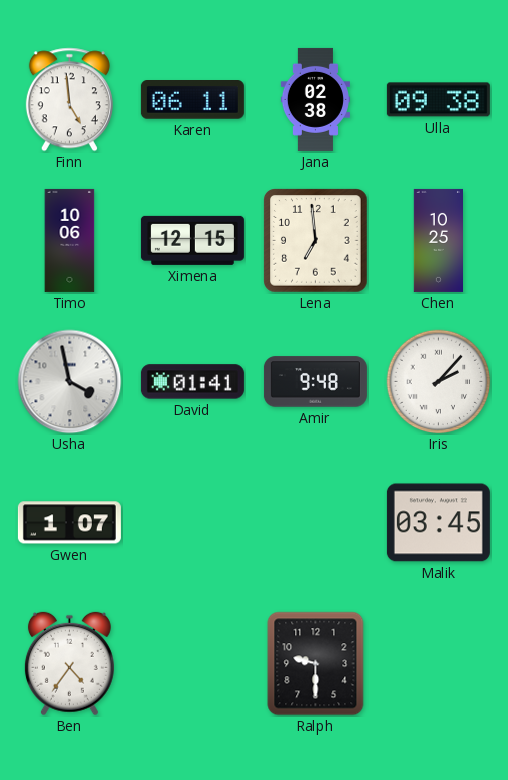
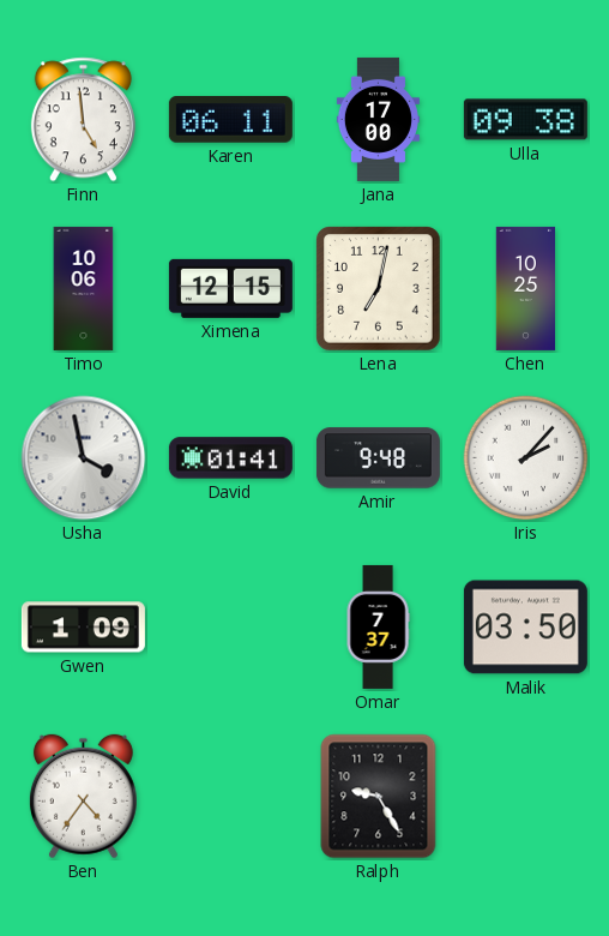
Jana: 02:38 -> 17:00
Lena: 6:59 -> 7:02
Gwen: 1:07 -> 1:09
Omar: none -> 7:37
Malik: 03:45 -> 03:50
Ralph: 9:30 -> 9:25
